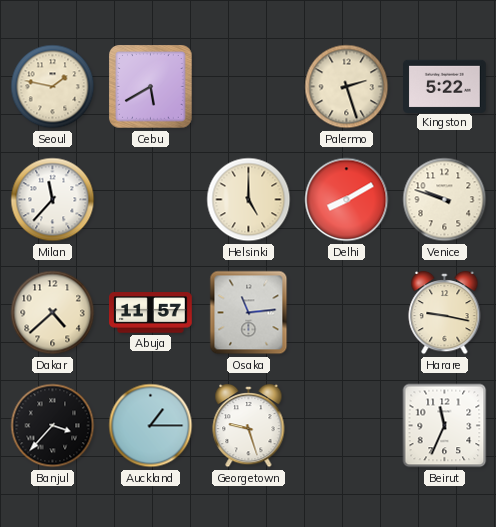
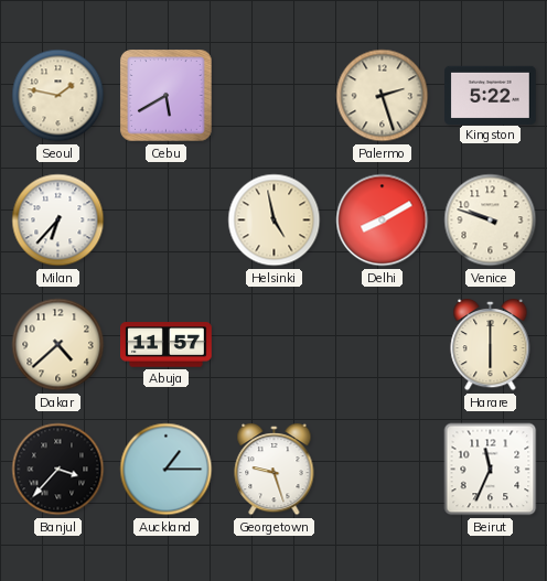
Milan: 11:37 -> 6:37
Helsinki: 5:00 -> 4:58
Osaka: 11:14 -> none
Harare: 9:17 -> 6:00
